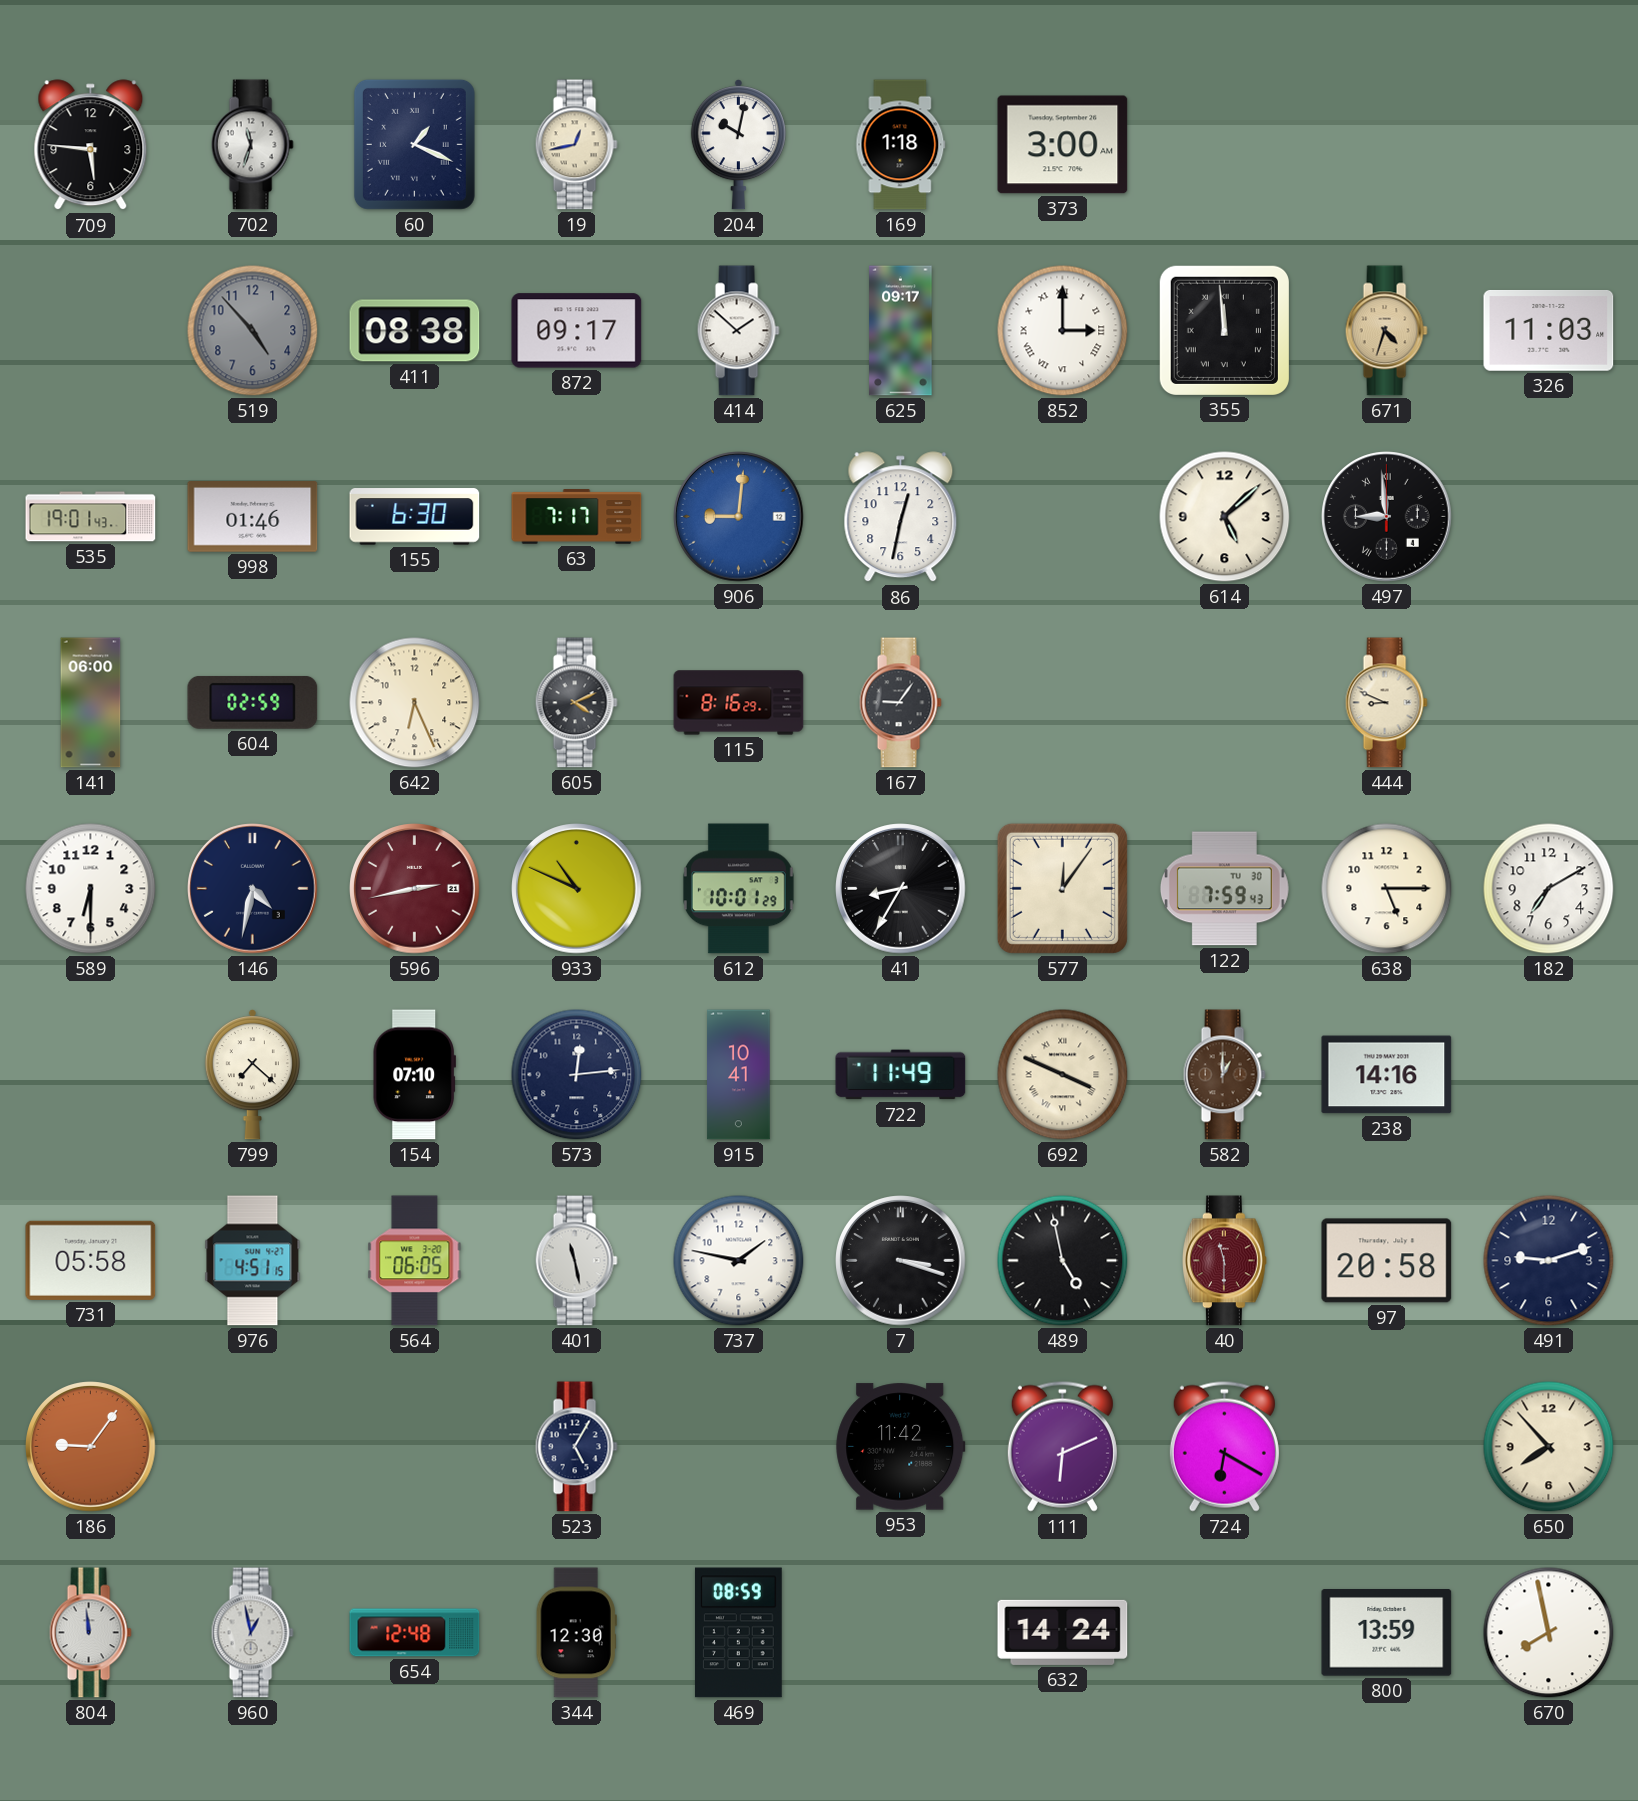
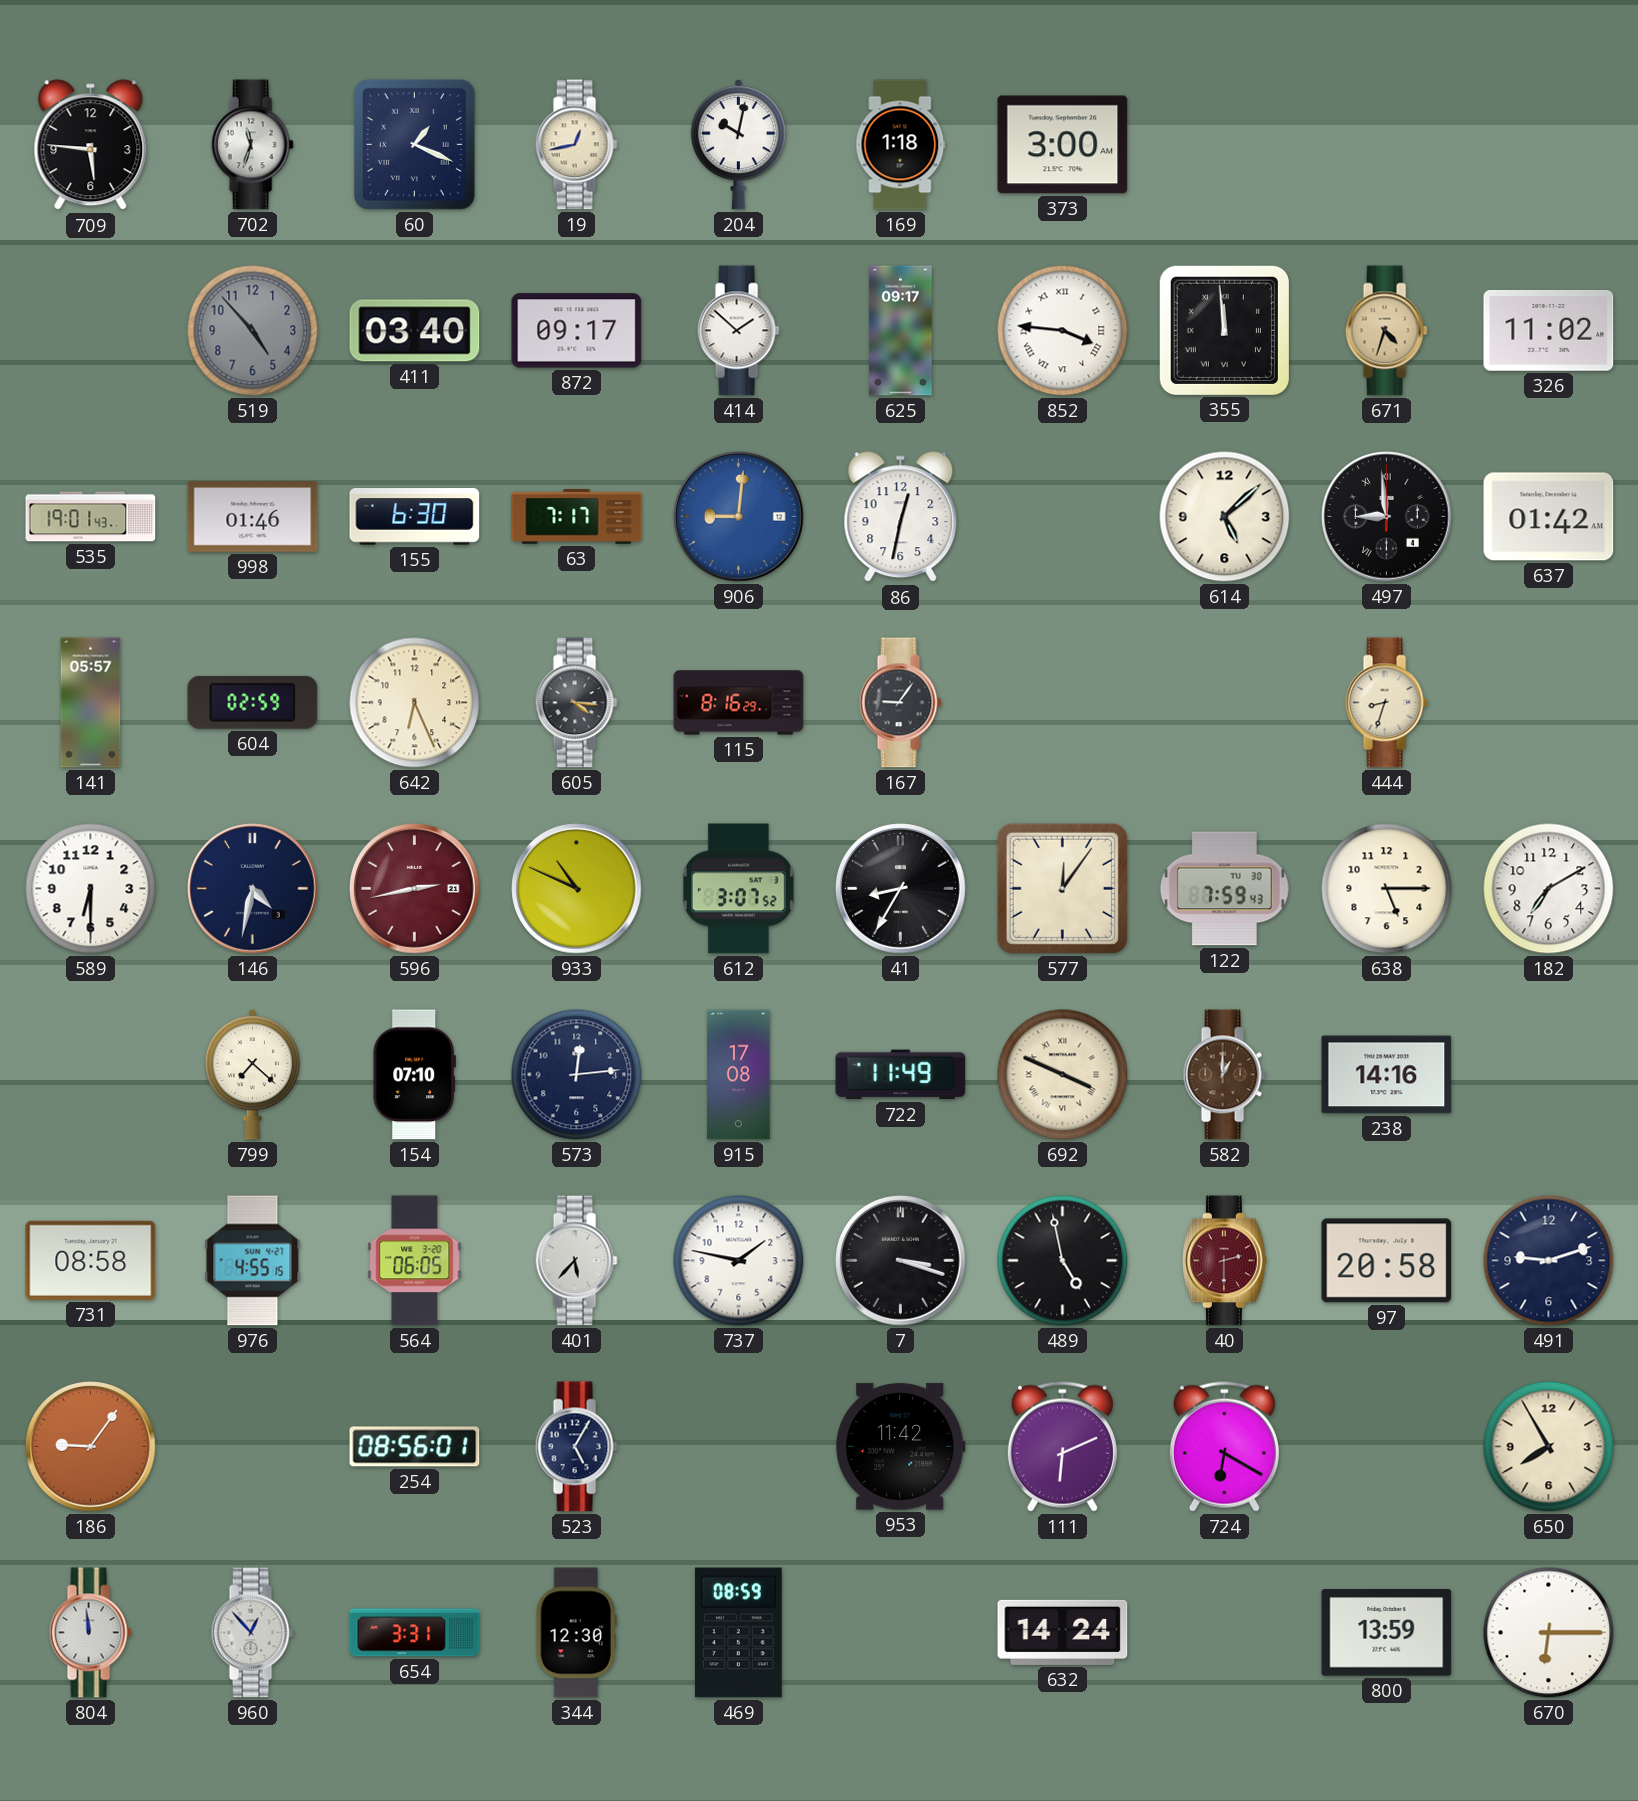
411: 08:38 -> 03:40
852: 3:00 -> 3:46
326: 11:03 -> 11:02
637: none -> 01:42
141: 06:00 -> 05:57
605: 4:11 -> 4:16
444: 8:49 -> 8:33
612: 10:01 -> 3:07
915: 10:41 -> 17:08
731: 05:58 -> 08:58
976: 4:51 -> 4:55
401: 11:28 -> 5:37
40: 11:30 -> 2:30
254: none -> 08:56
650: 7:53 -> 7:55
960: 12:58 -> 12:53
654: 12:48 -> 3:31
670: 7:58 -> 6:15
